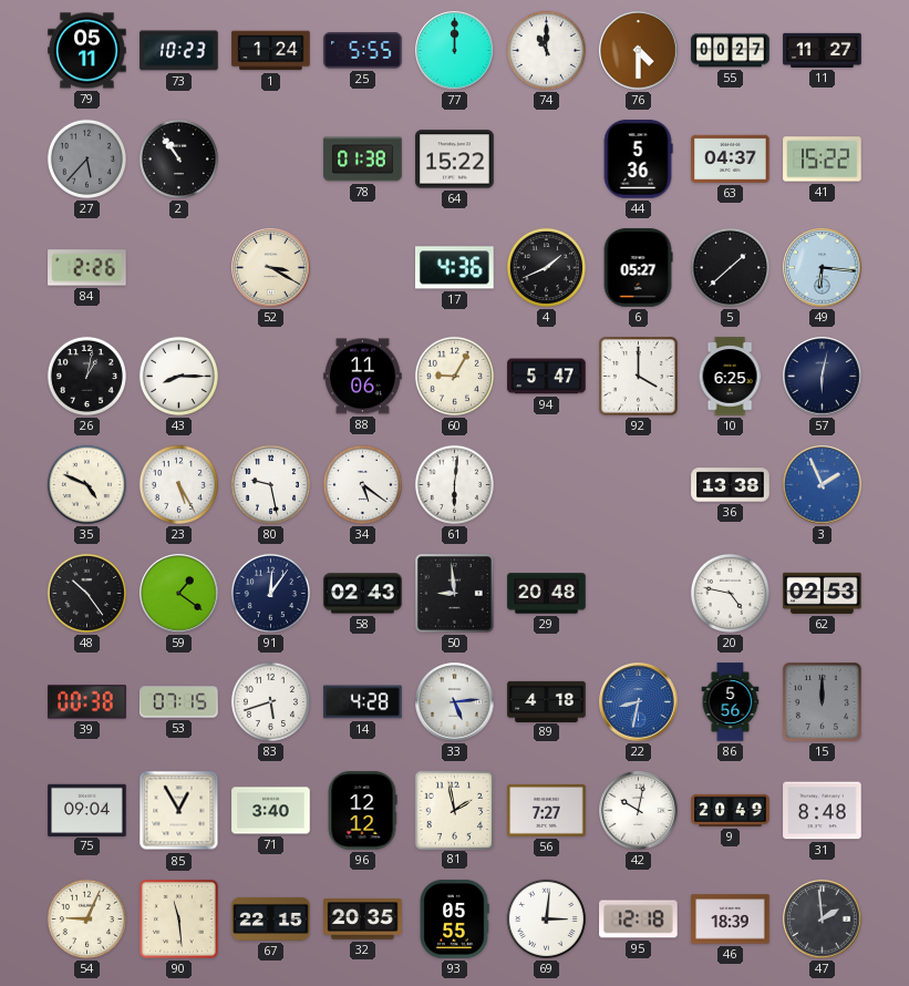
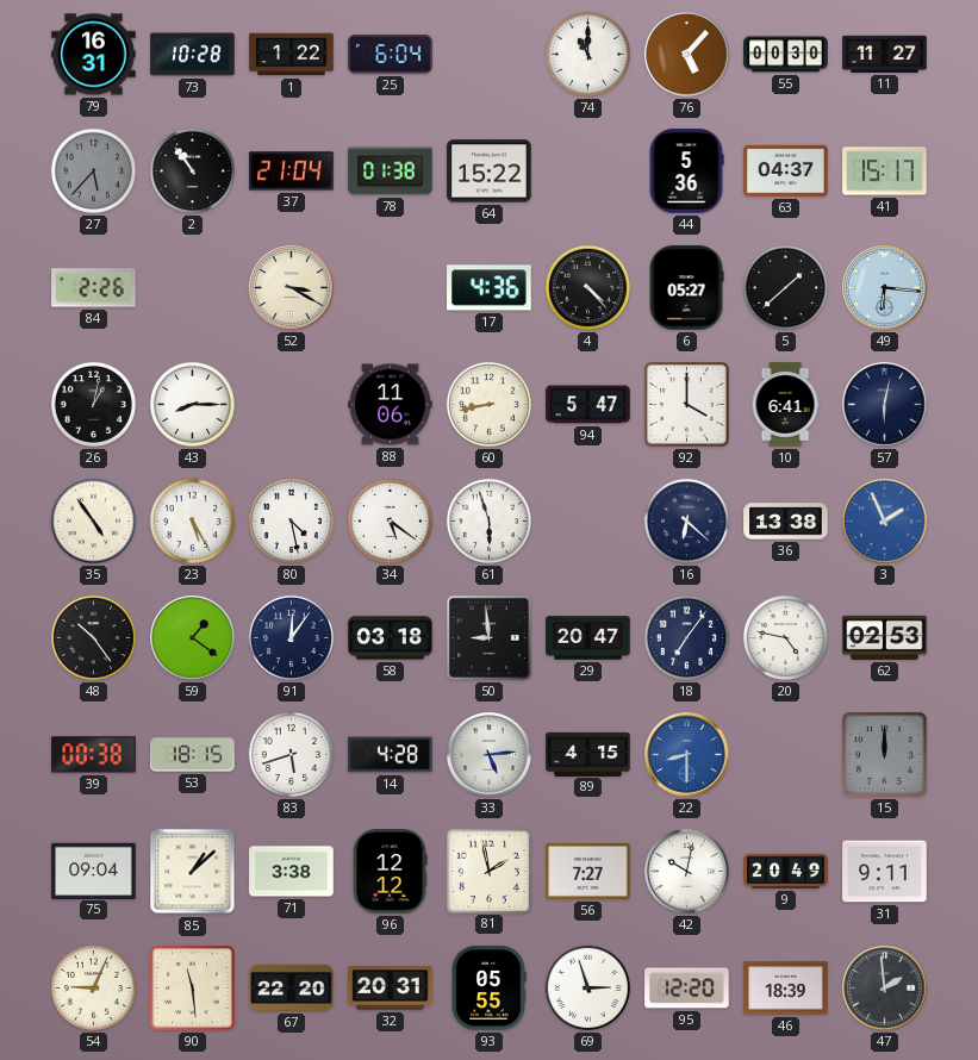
79: 05:11 -> 16:31
73: 10:23 -> 10:28
1: 1:24 -> 1:22
25: 5:55 -> 6:04
77: 12:00 -> none
76: 4:30 -> 5:07
55: 00:27 -> 00:30
37: none -> 21:04
41: 15:22 -> 15:17
4: 1:41 -> 4:23
60: 9:05 -> 8:43
10: 6:25 -> 6:41
35: 4:49 -> 4:54
80: 9:28 -> 4:28
61: 6:01 -> 5:57
16: none -> 6:22
58: 02:43 -> 03:18
29: 20:48 -> 20:47
18: none -> 7:06
53: 07:15 -> 18:15
89: 4:18 -> 4:15
22: 8:32 -> 8:30
86: 5:56 -> none
85: 12:55 -> 1:08
71: 3:40 -> 3:38
31: 8:48 -> 9:11
67: 22:15 -> 22:20
32: 20:35 -> 20:31
69: 3:01 -> 2:57
95: 12:18 -> 12:20
